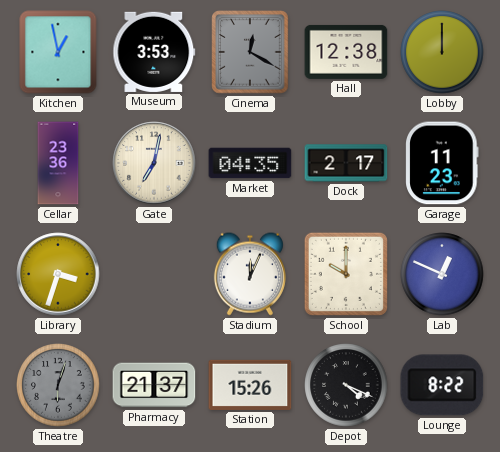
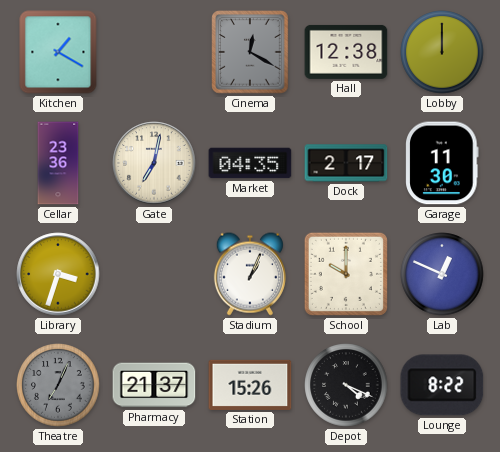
Kitchen: 12:58 -> 1:20
Museum: 3:53 -> none
Garage: 11:23 -> 11:30
Stadium: 12:04 -> 1:04
Theatre: 6:03 -> 7:04
